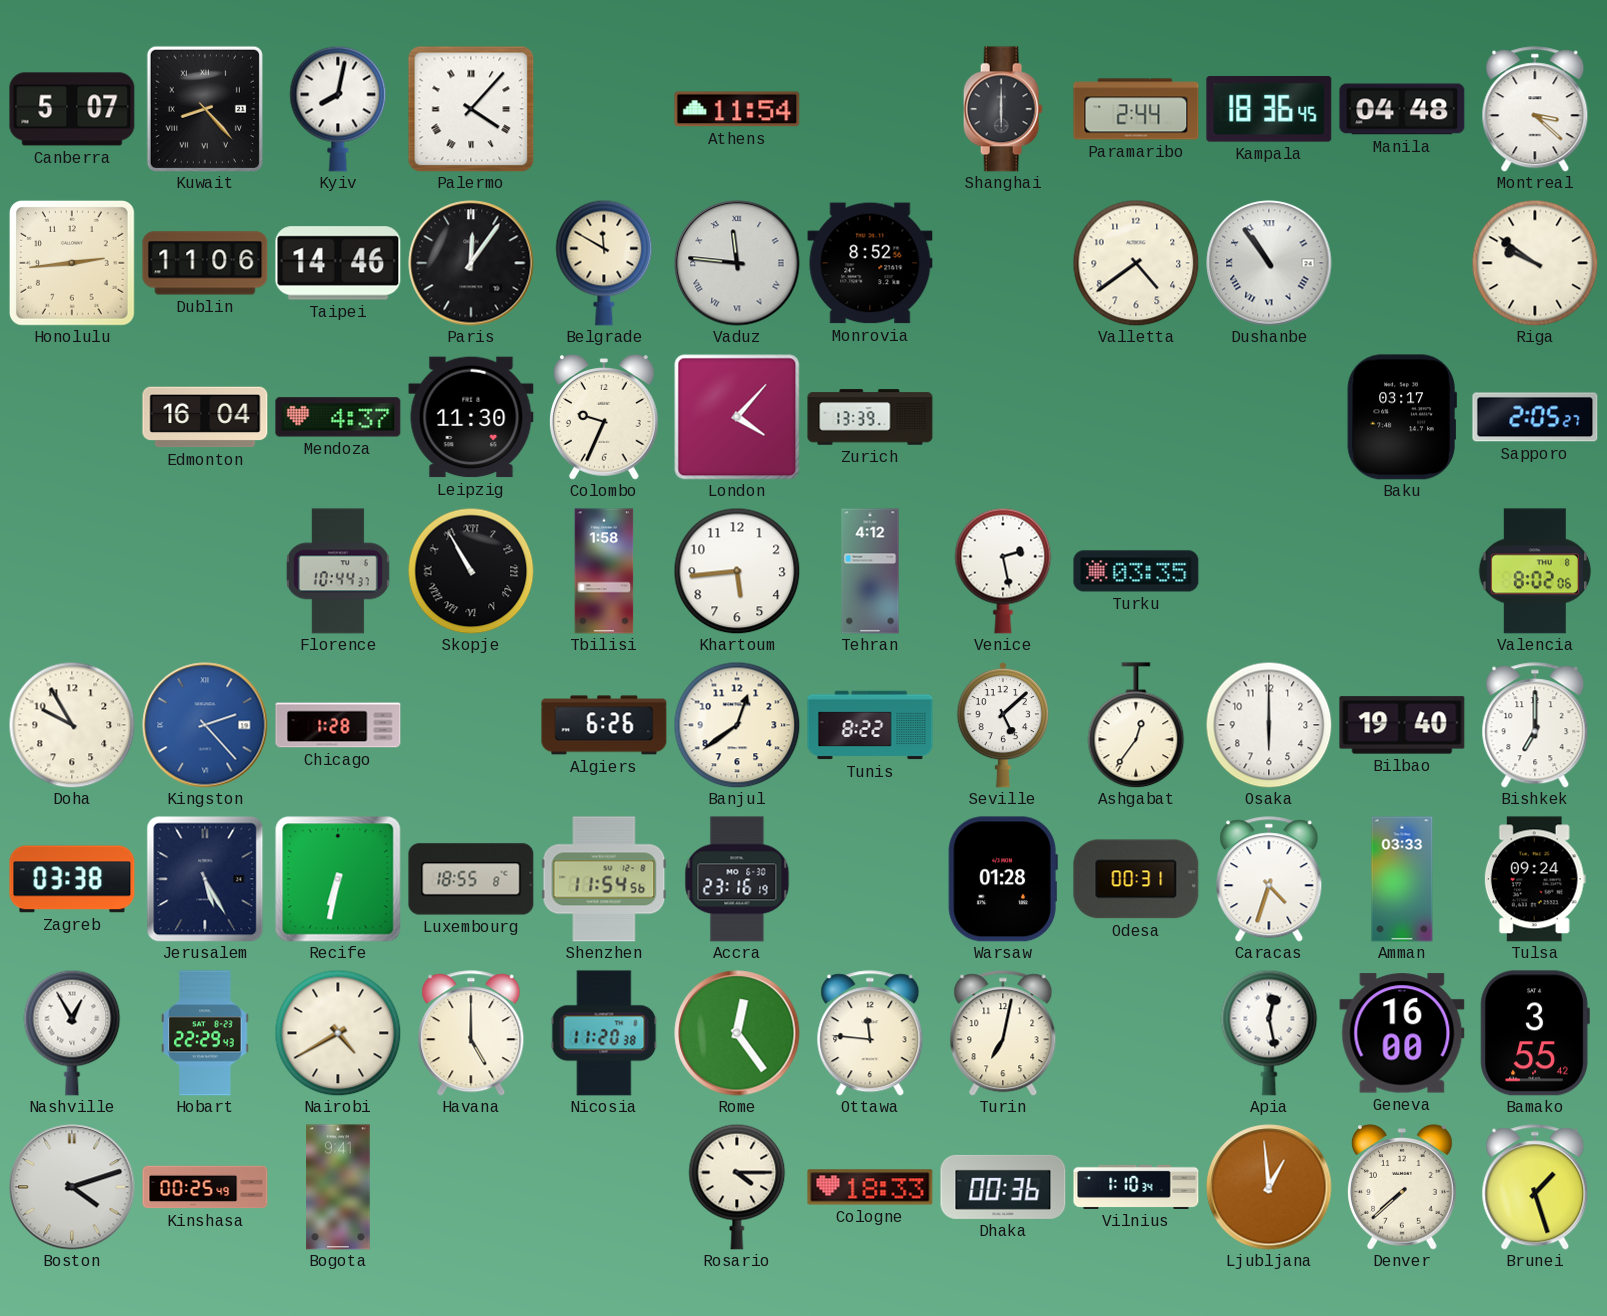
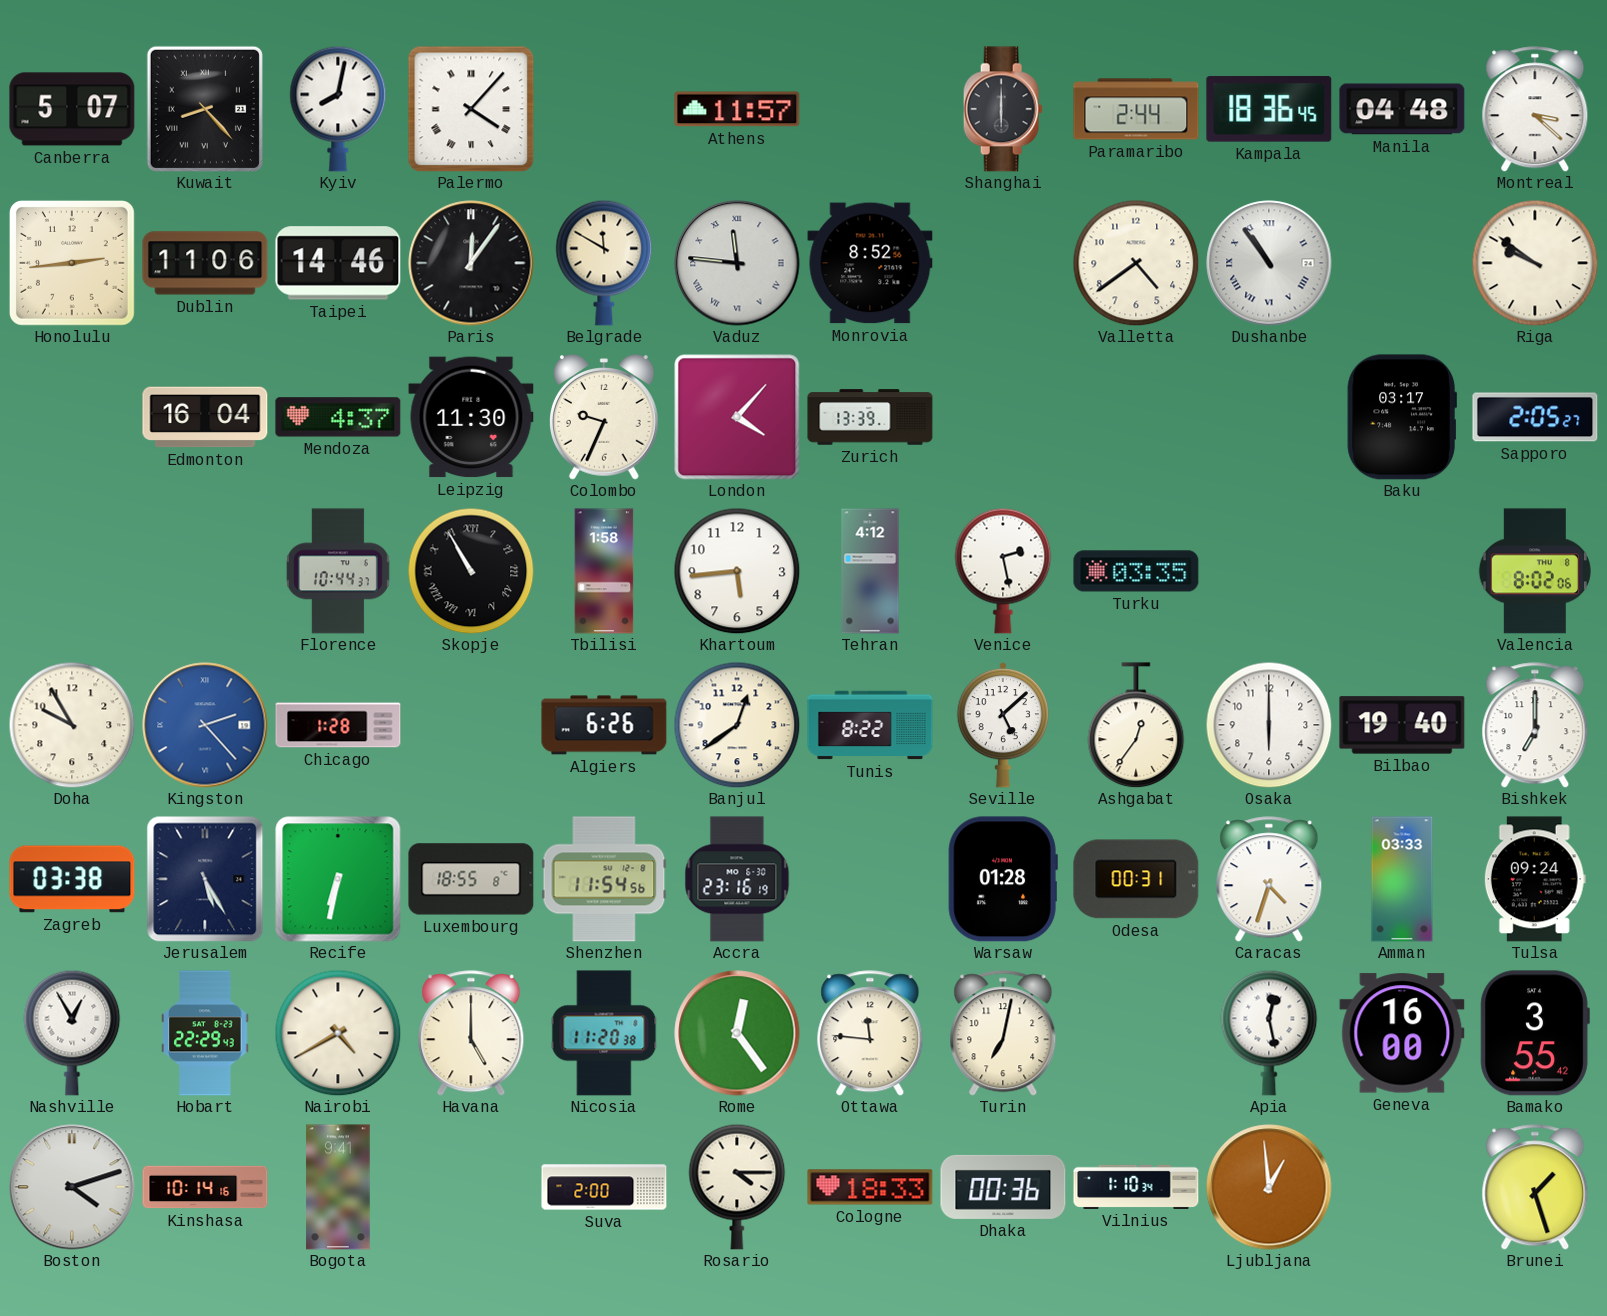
Athens: 11:54 -> 11:57
Kinshasa: 00:25 -> 10:14
Suva: none -> 2:00
Denver: 7:38 -> none
